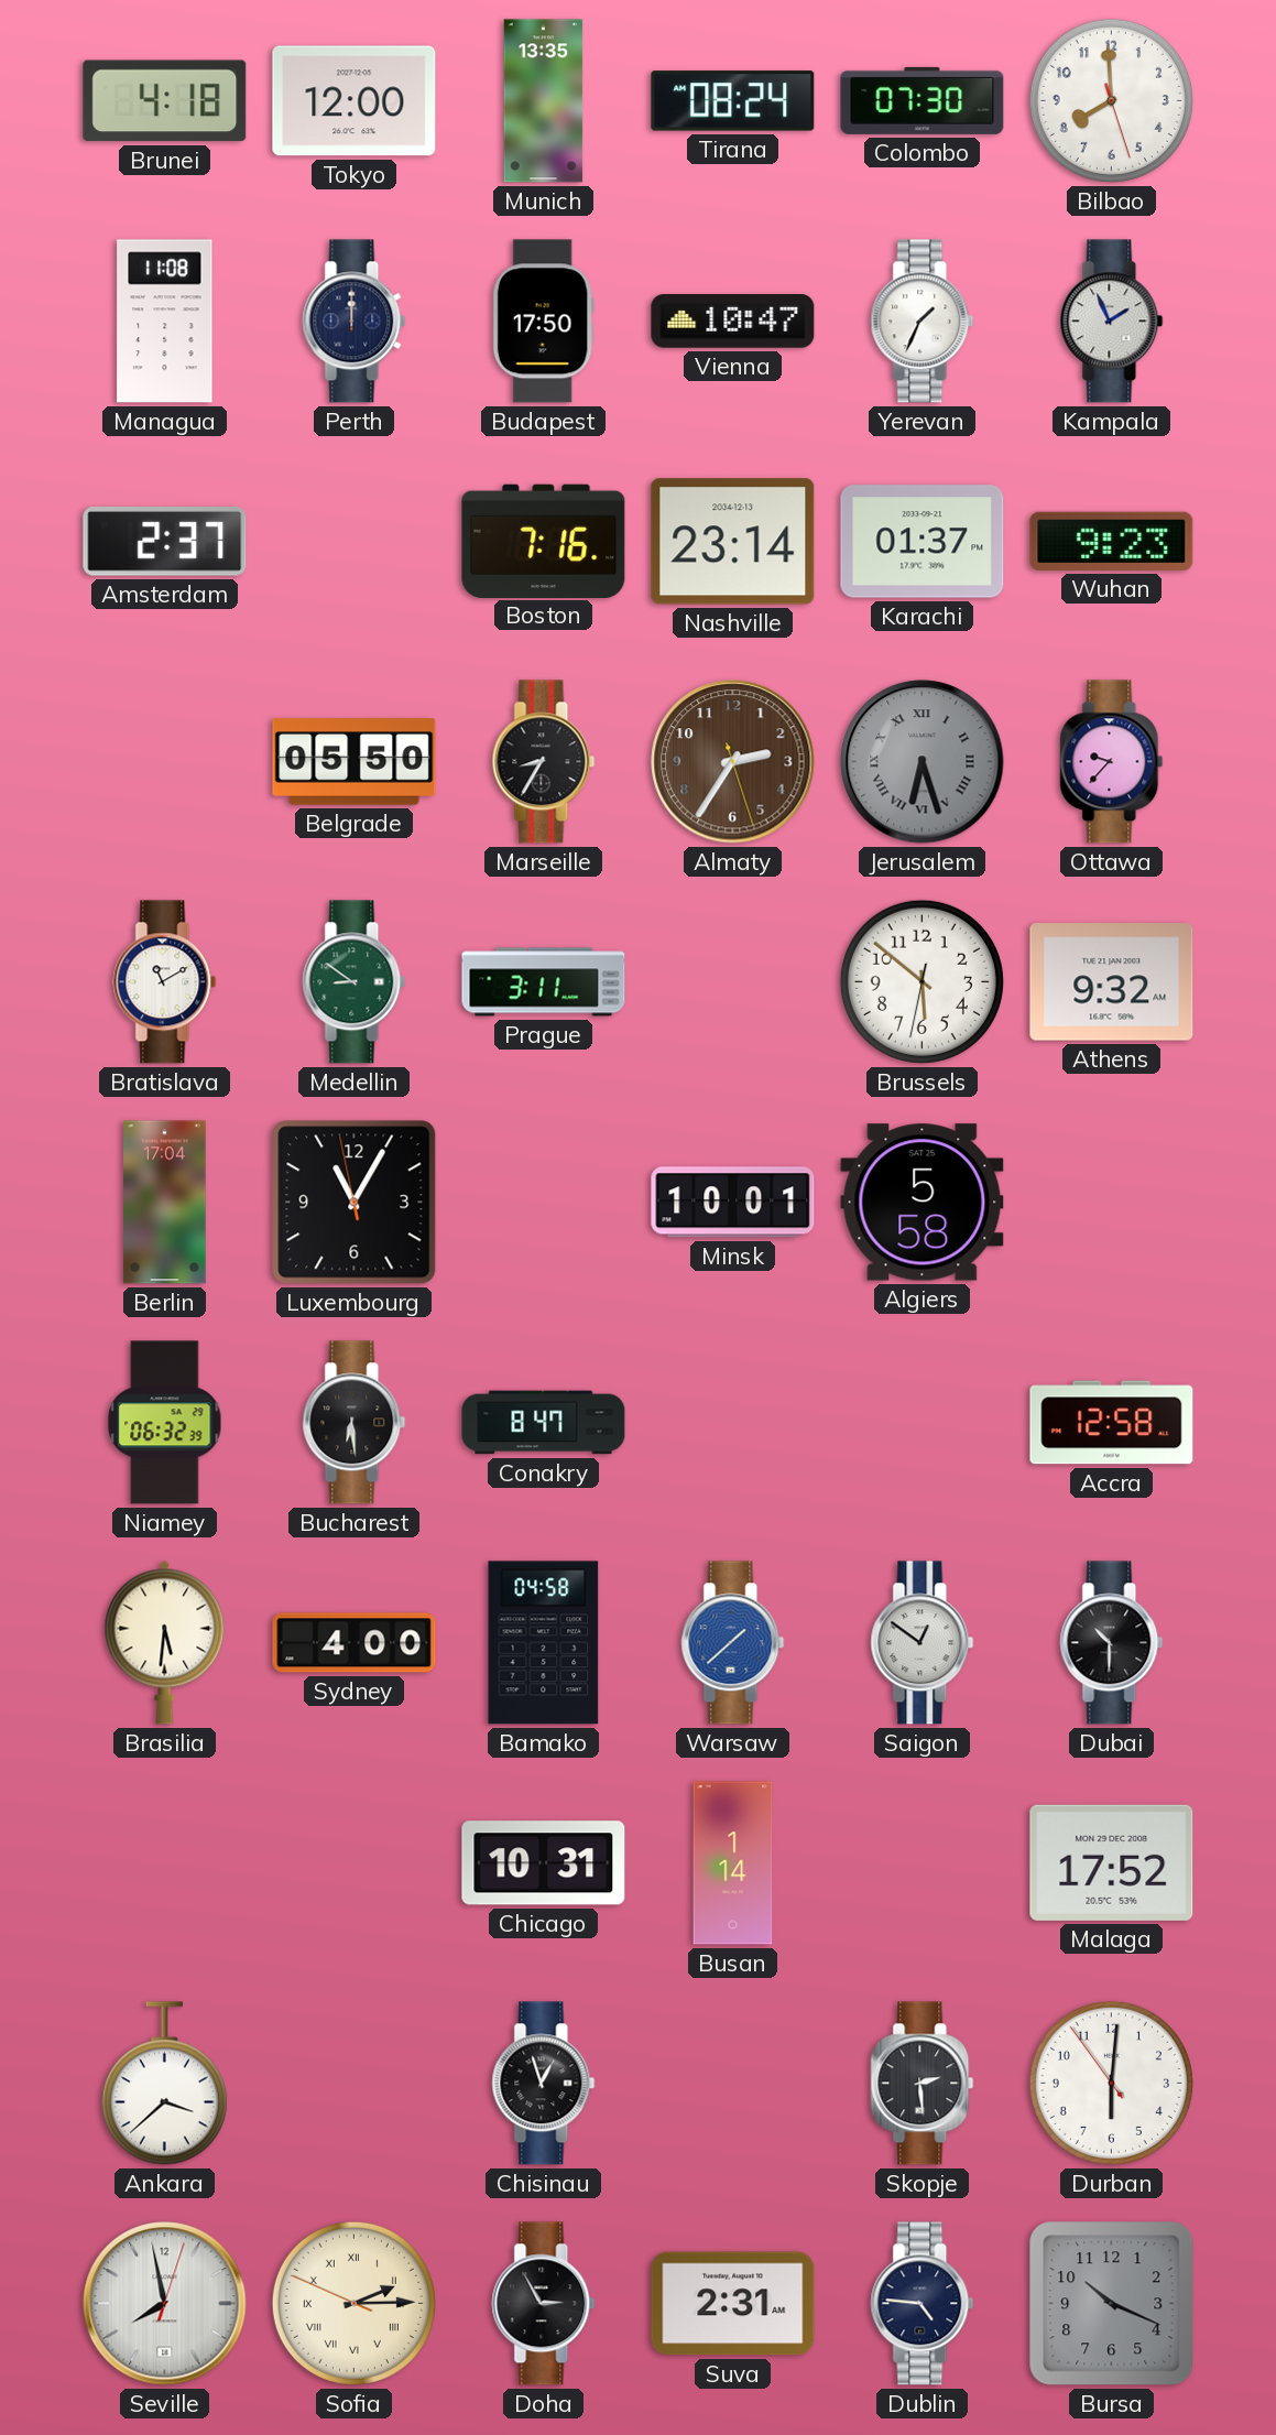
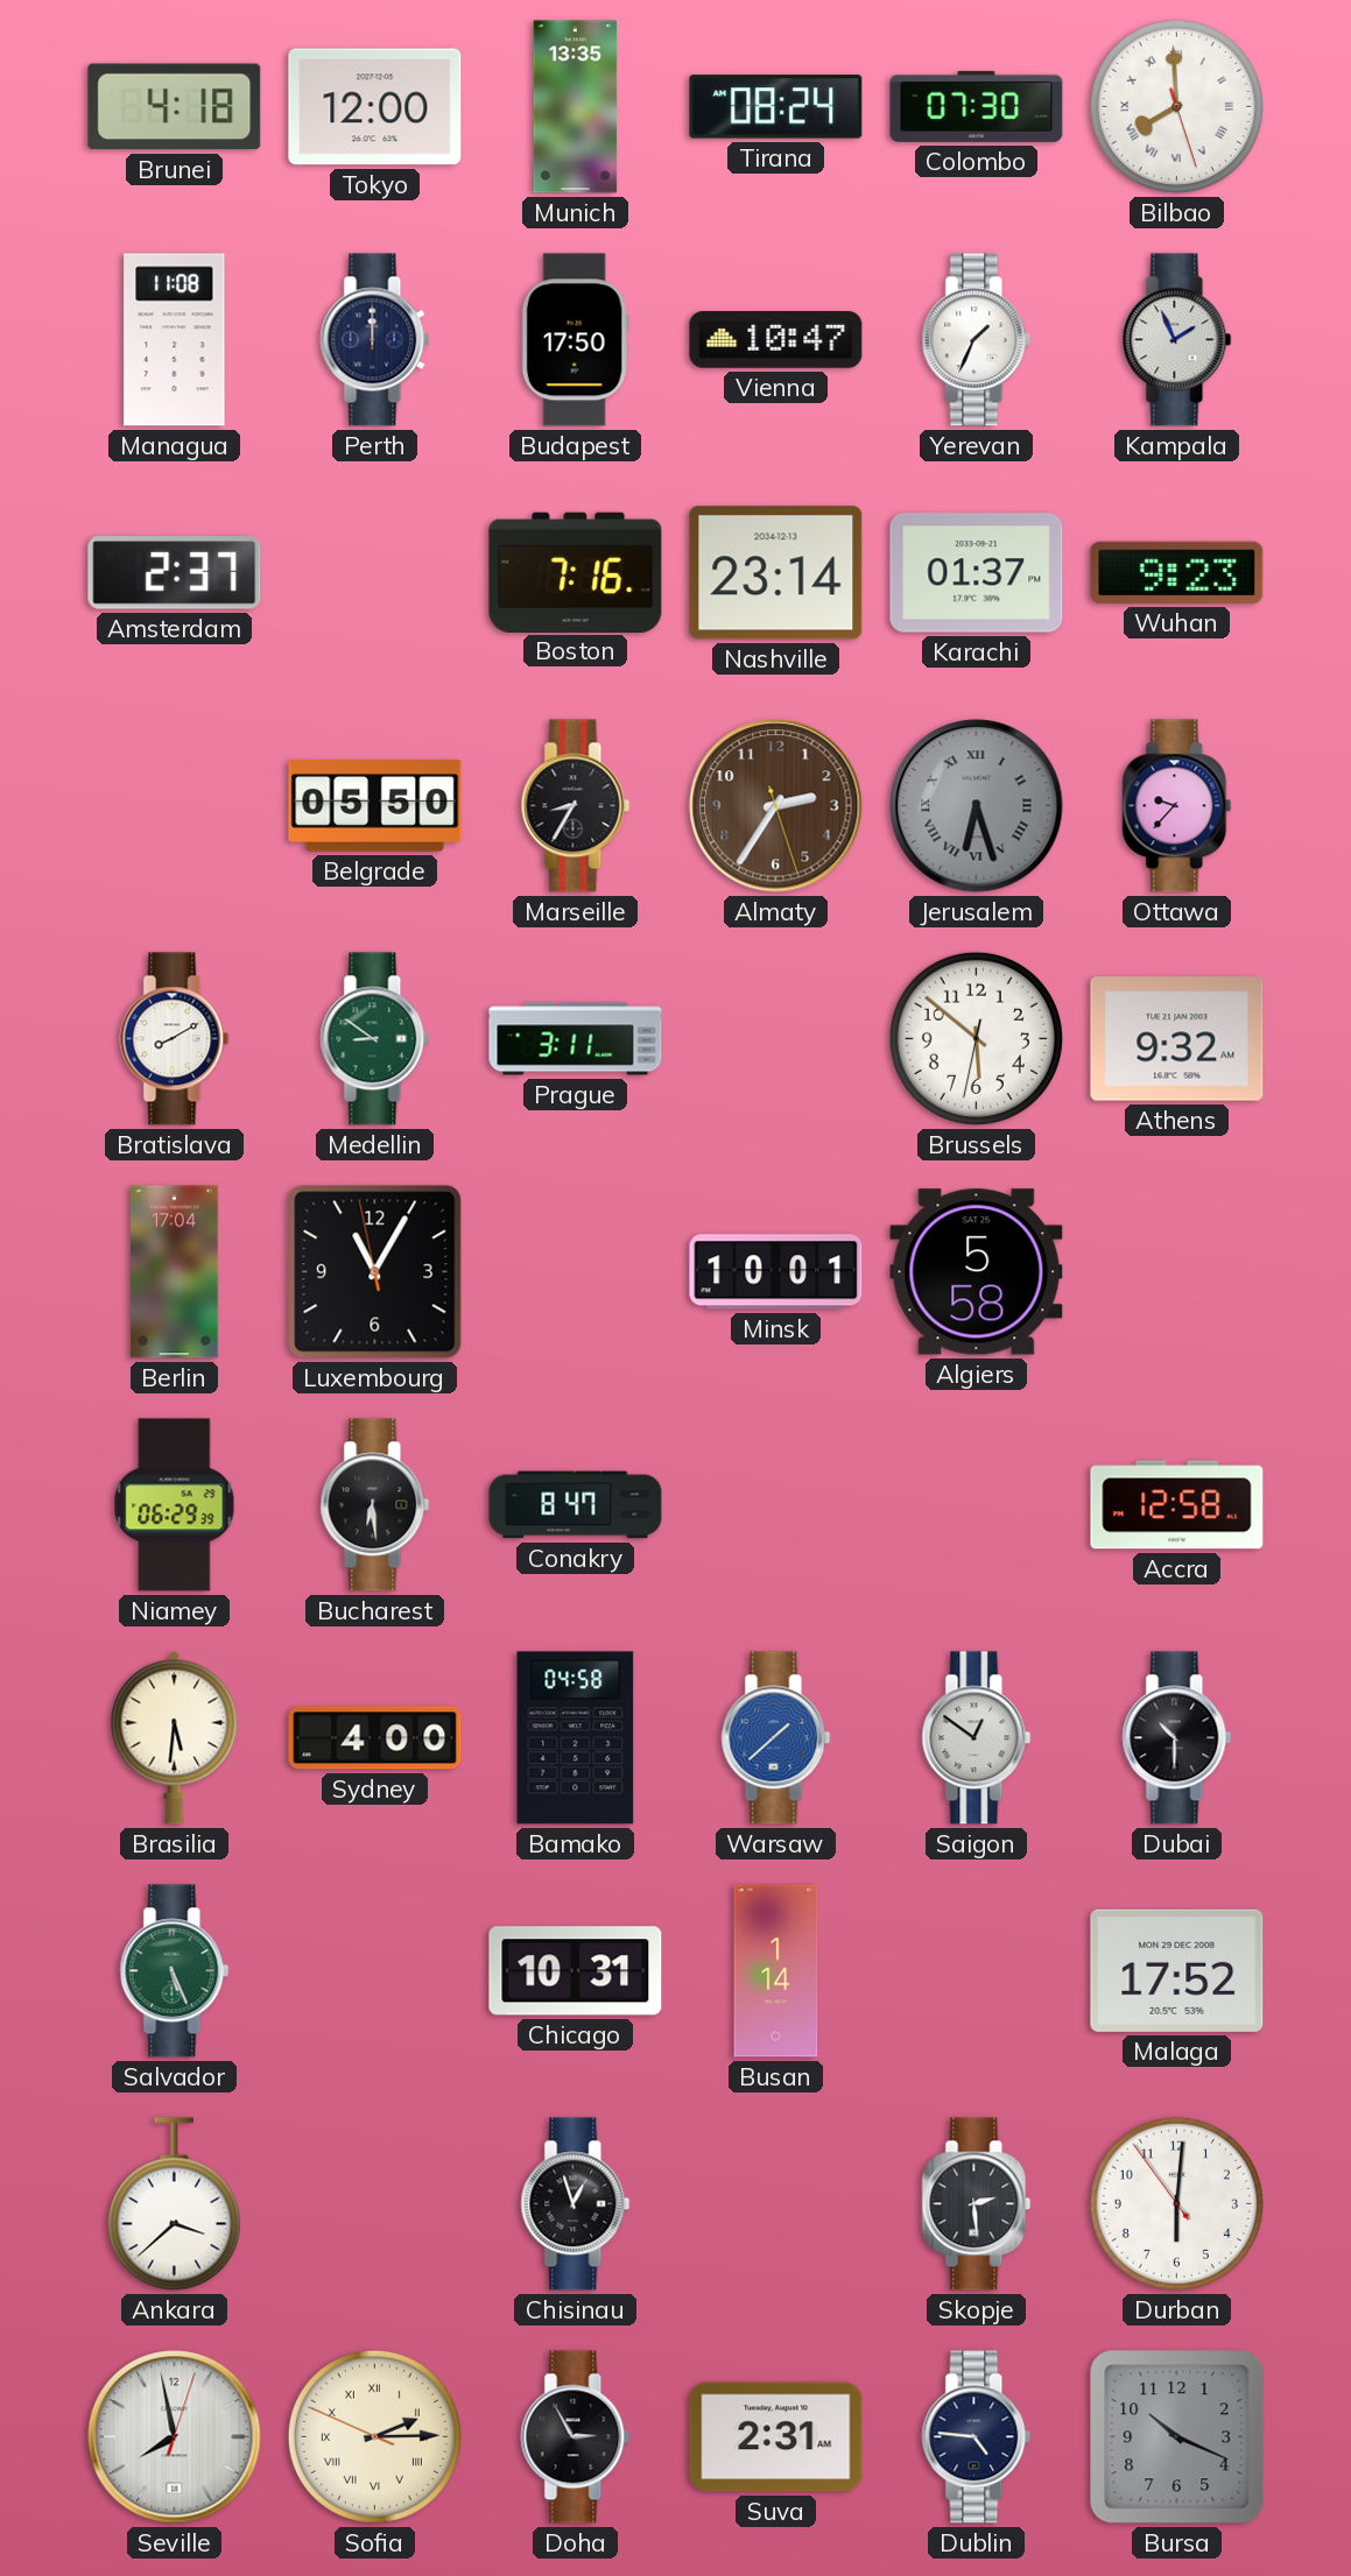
Bilbao numerals: Arabic -> Roman
Bratislava: 11:10 -> 8:10
Niamey: 06:32 -> 06:29
Salvador: none -> 5:26
